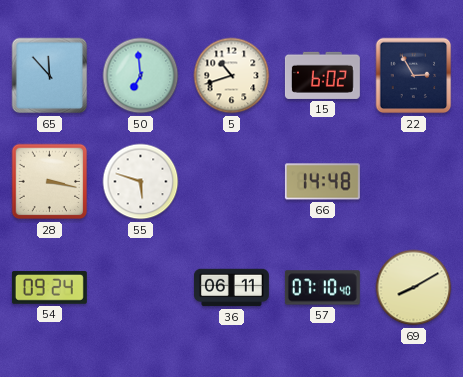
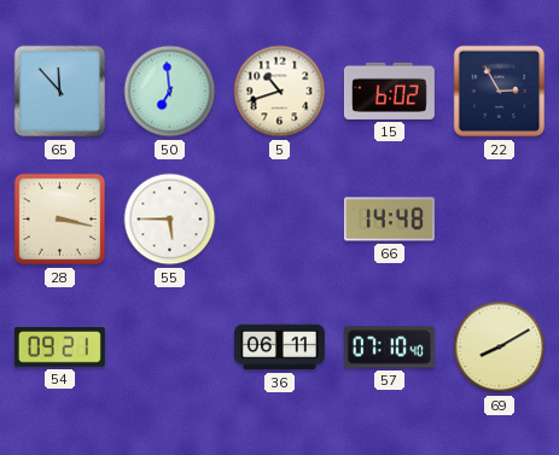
55: 5:48 -> 5:45
54: 09:24 -> 09:21
